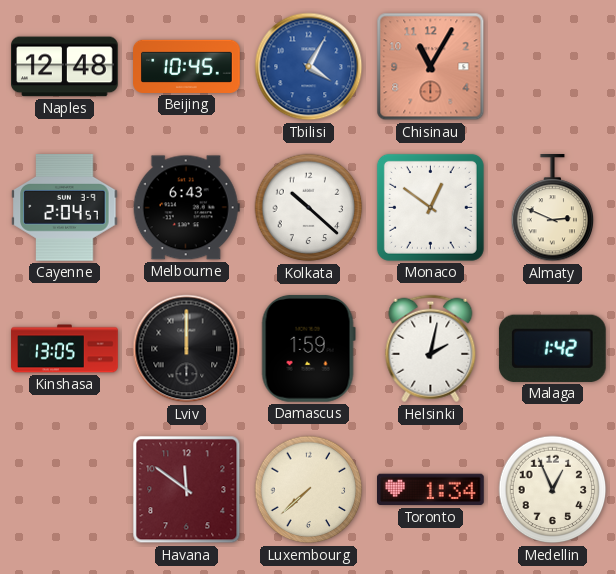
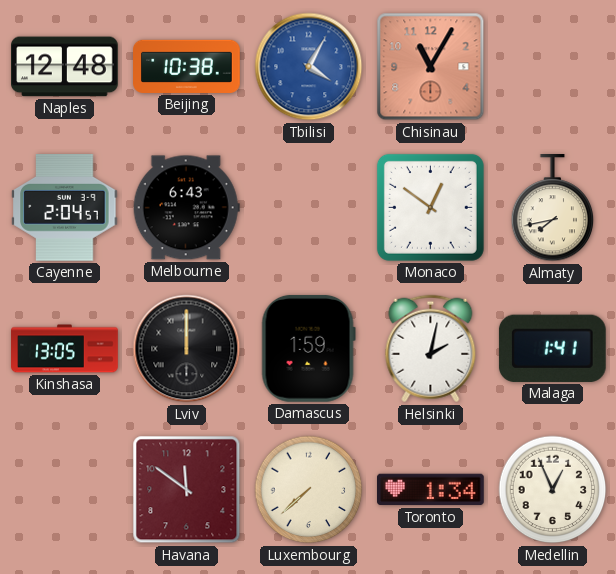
Beijing: 10:45 -> 10:38
Kolkata: 10:22 -> none
Almaty: 2:49 -> 7:43
Malaga: 1:42 -> 1:41
